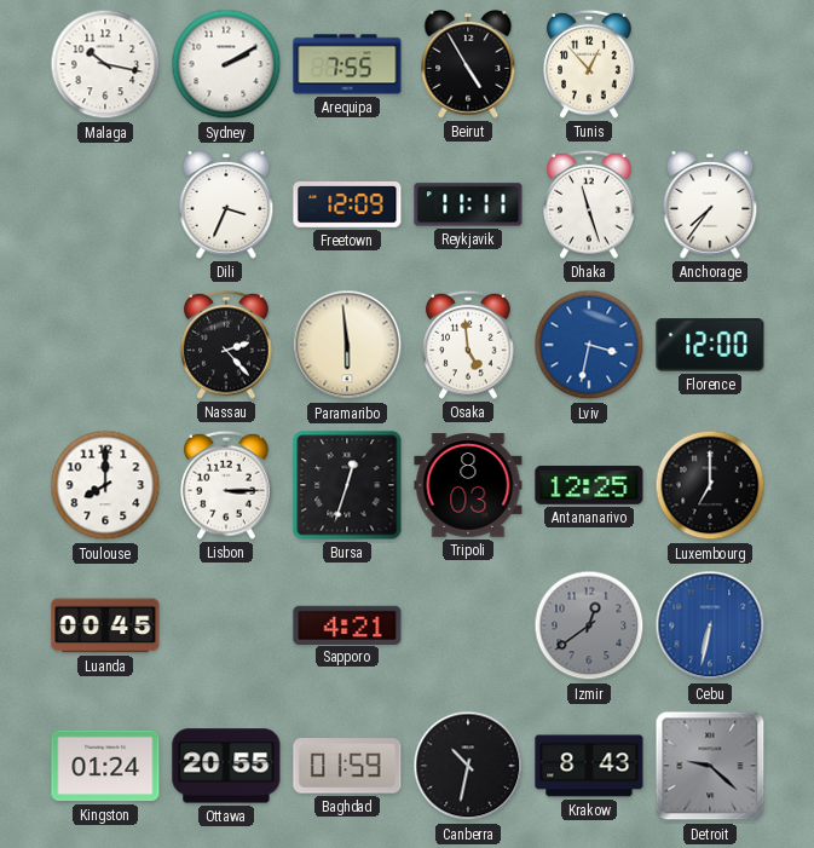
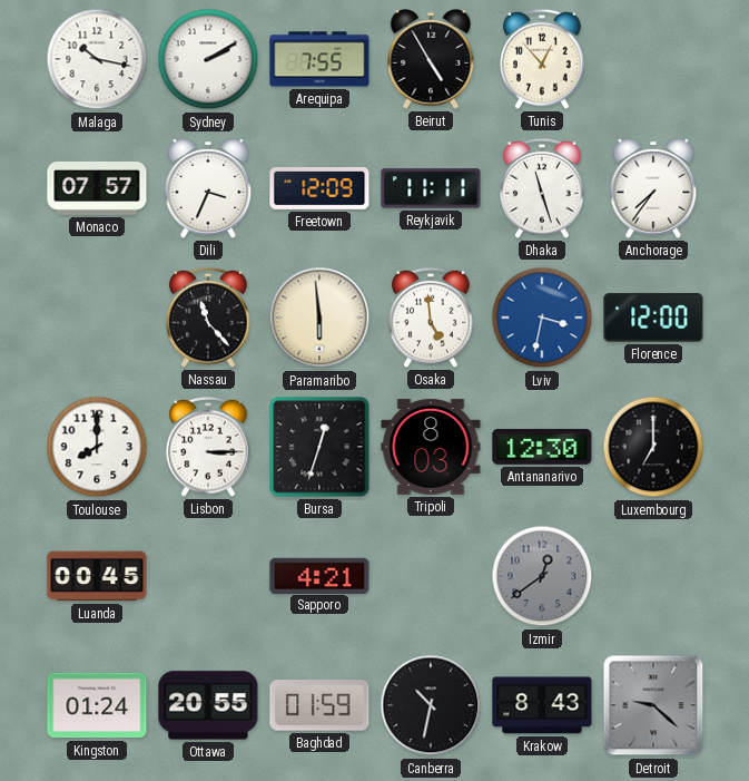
Monaco: none -> 07:57
Nassau: 2:23 -> 11:23
Antananarivo: 12:25 -> 12:30
Cebu: 6:32 -> none
